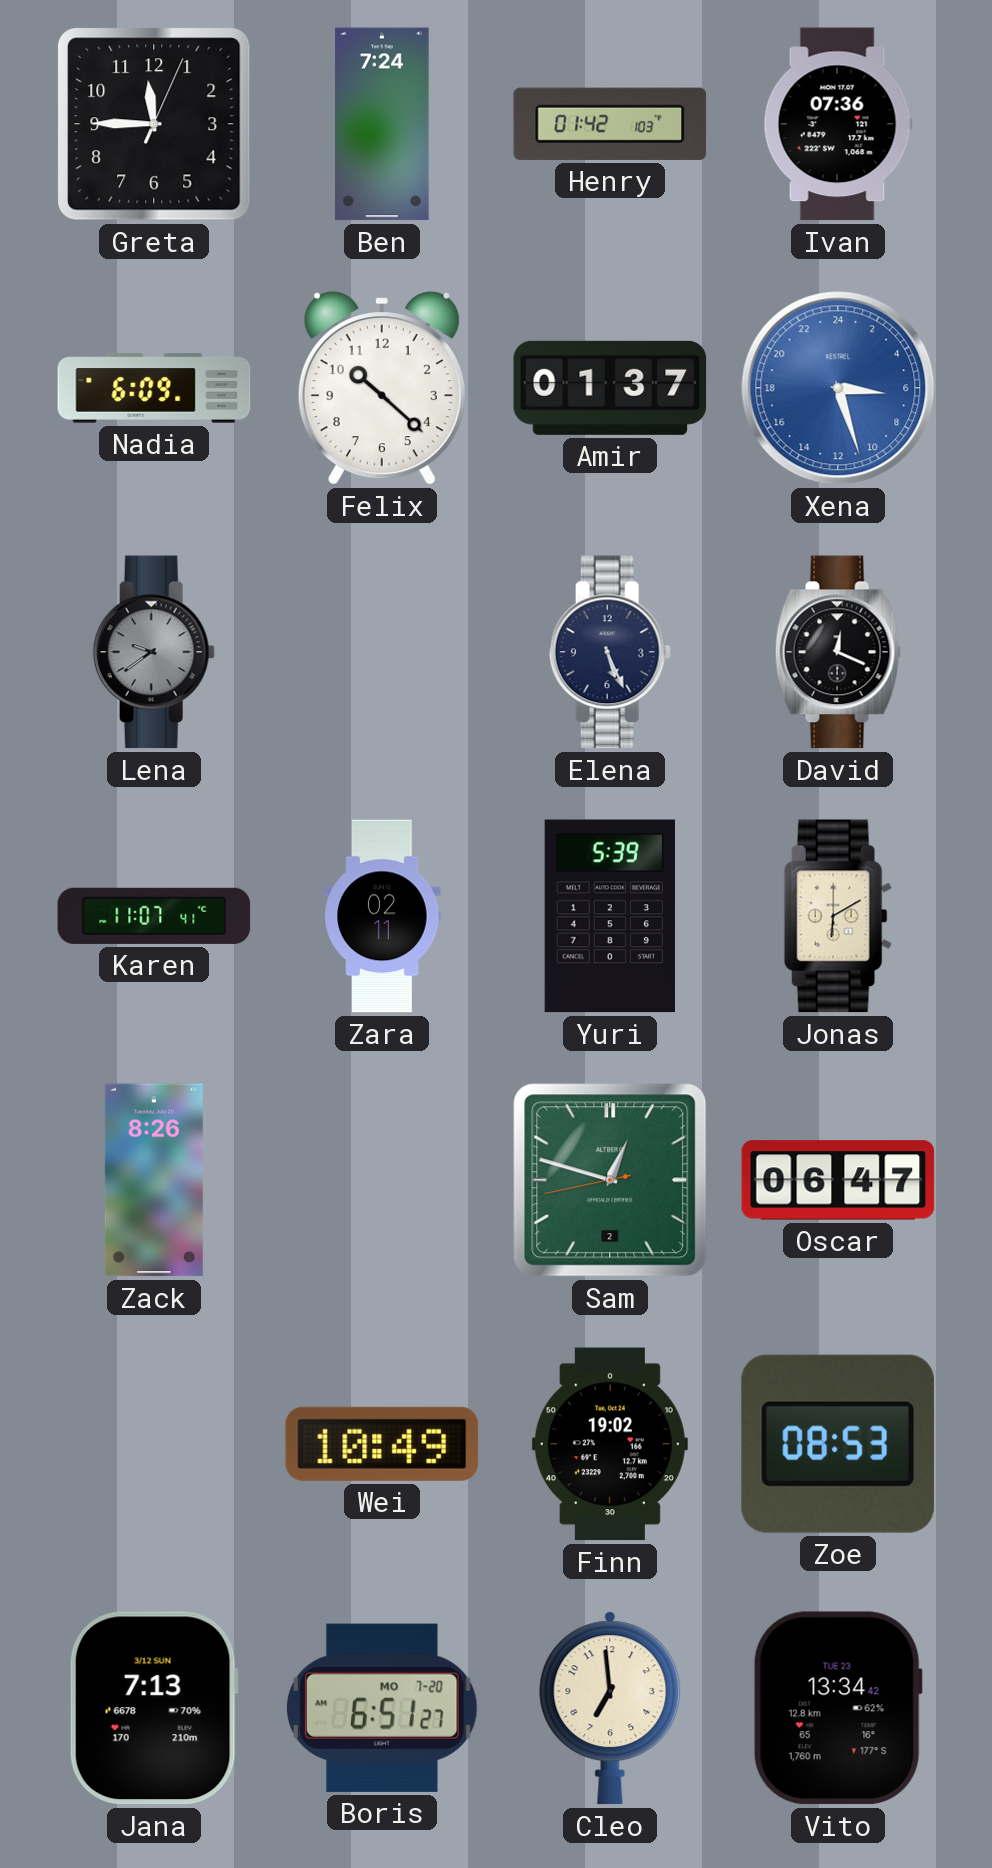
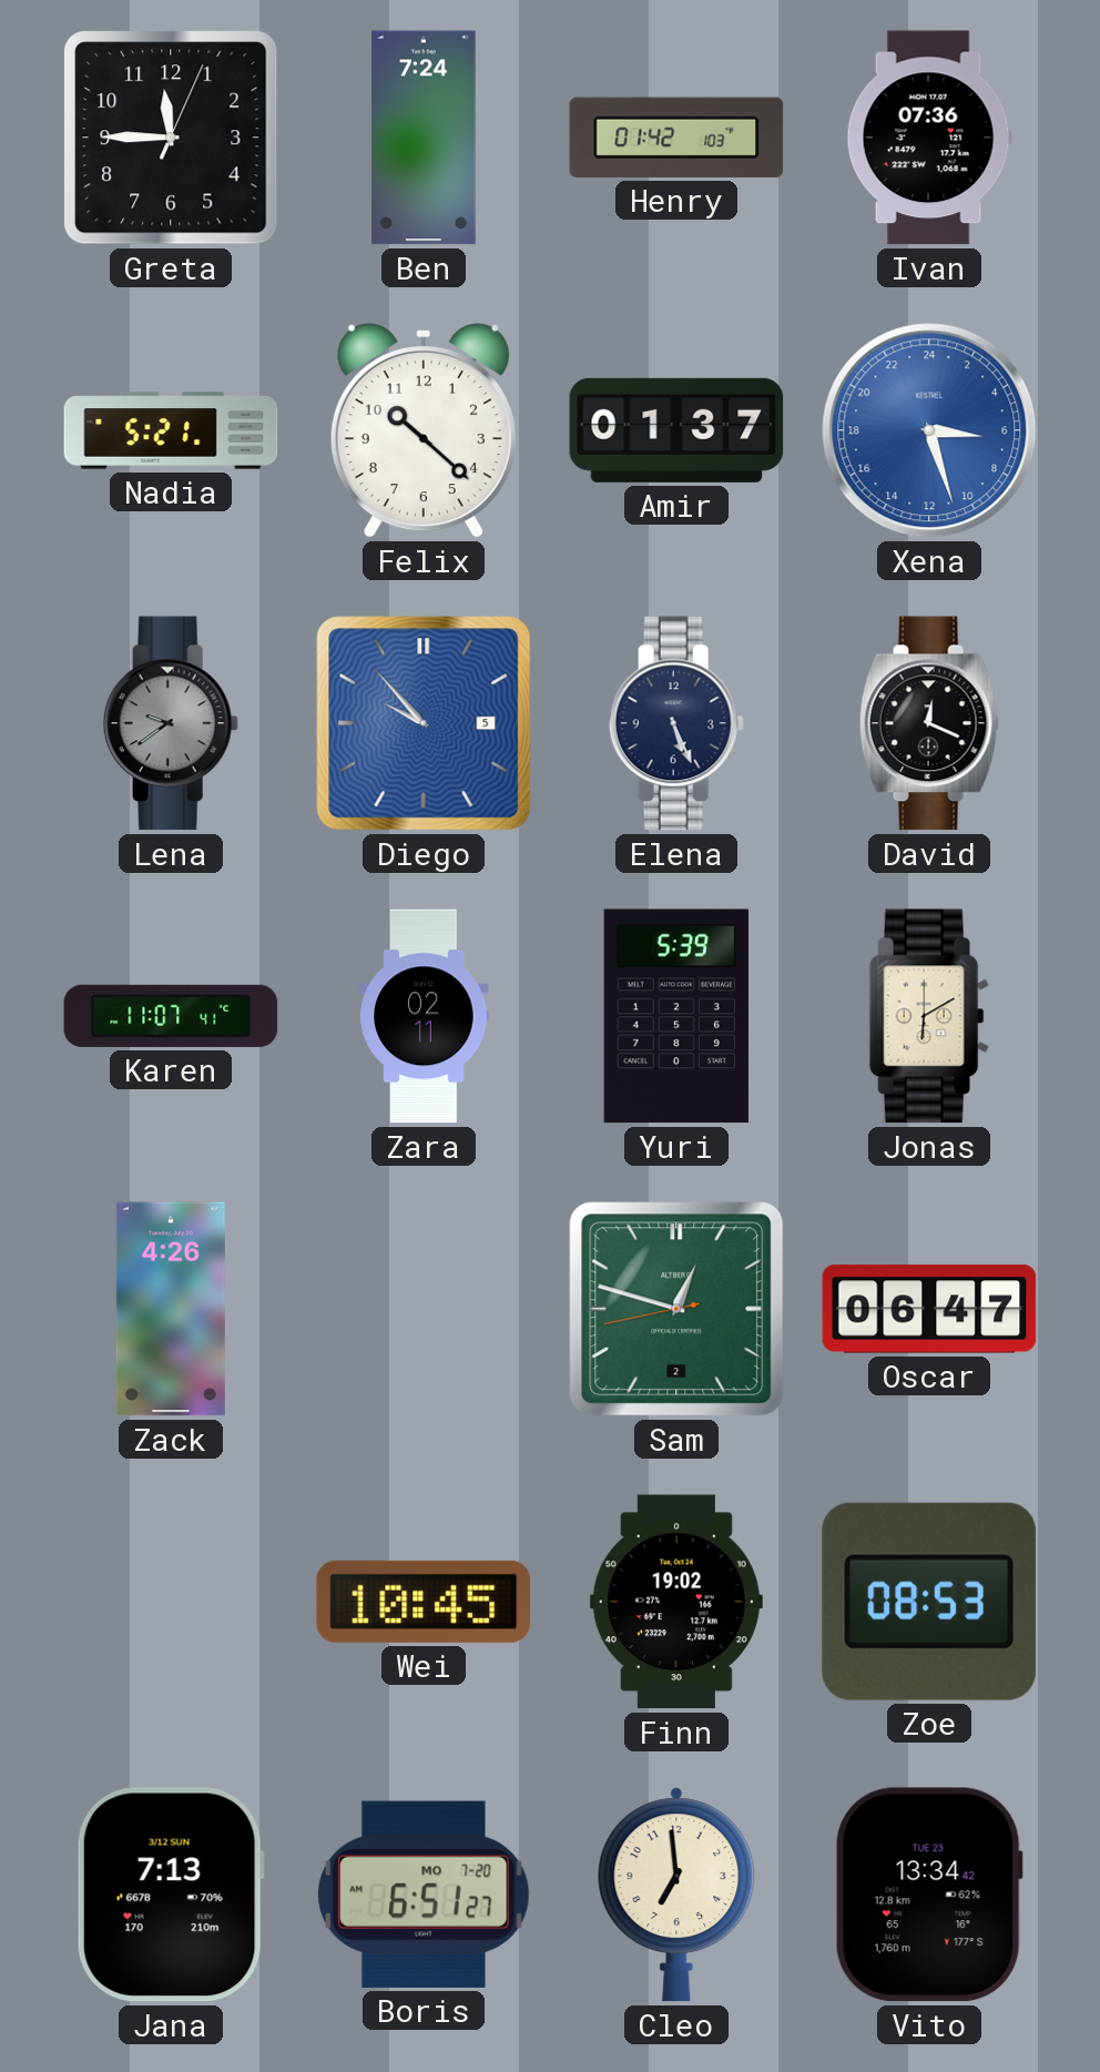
Nadia: 6:09 -> 5:21
Diego: none -> 9:53
Zack: 8:26 -> 4:26
Wei: 10:49 -> 10:45
